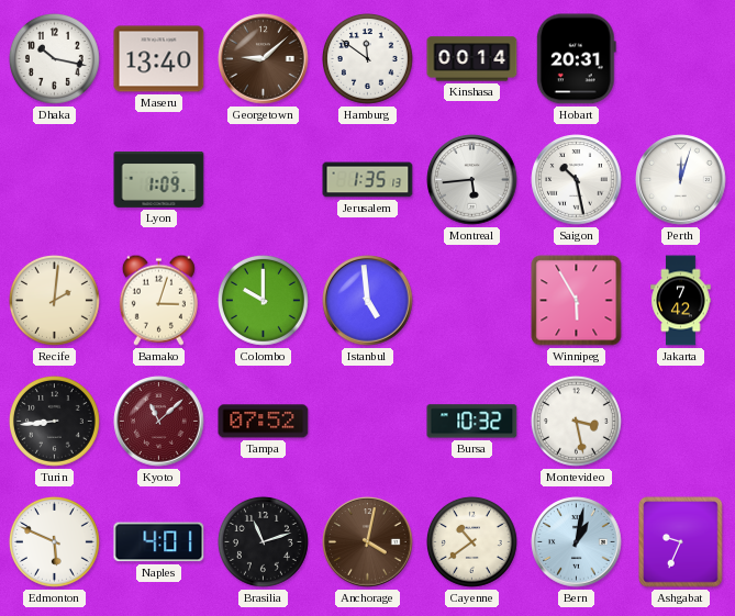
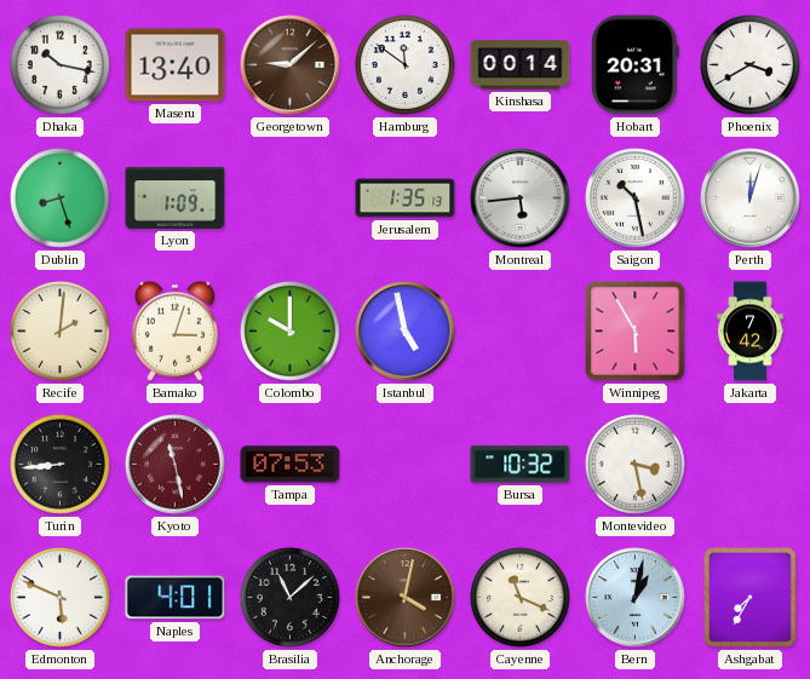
Phoenix: none -> 3:40
Dublin: none -> 8:27
Istanbul: 4:59 -> 4:58
Kyoto: 11:08 -> 11:28
Tampa: 07:52 -> 07:53
Brasilia: 11:12 -> 11:08
Cayenne: 10:39 -> 11:19
Ashgabat: 9:34 -> 7:35
